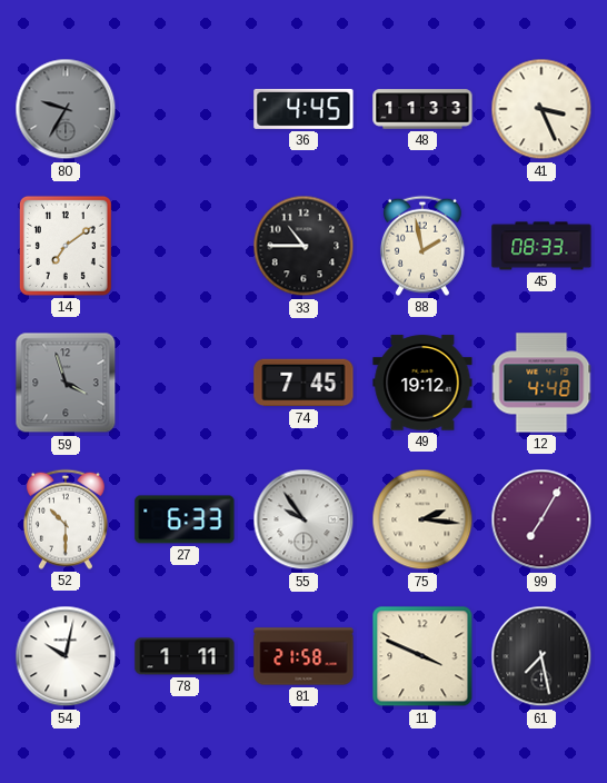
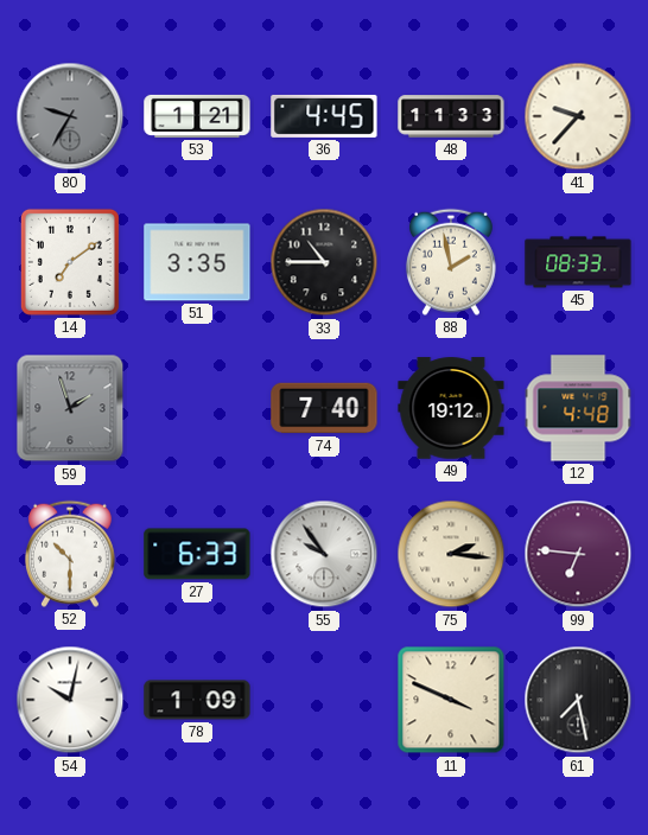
53: none -> 1:21
41: 3:26 -> 9:37
51: none -> 3:35
59: 3:57 -> 1:57
74: 7:45 -> 7:40
99: 7:05 -> 6:46
78: 1:11 -> 1:09
81: 21:58 -> none
